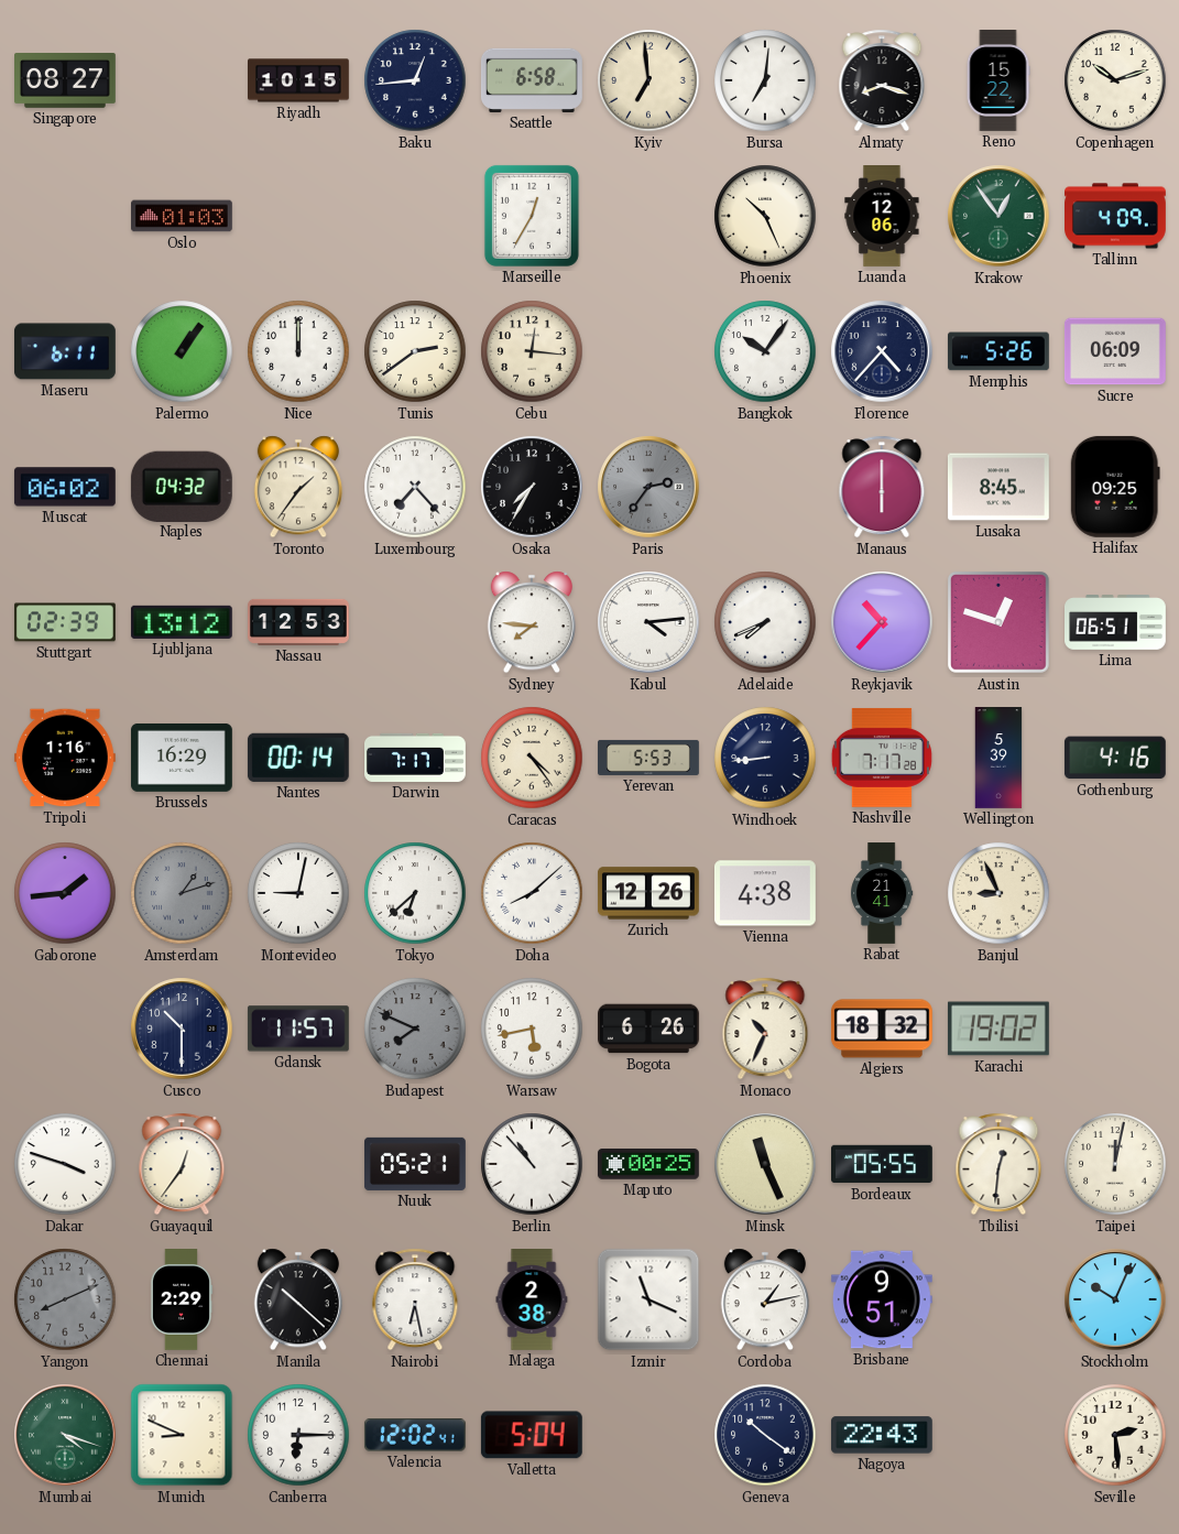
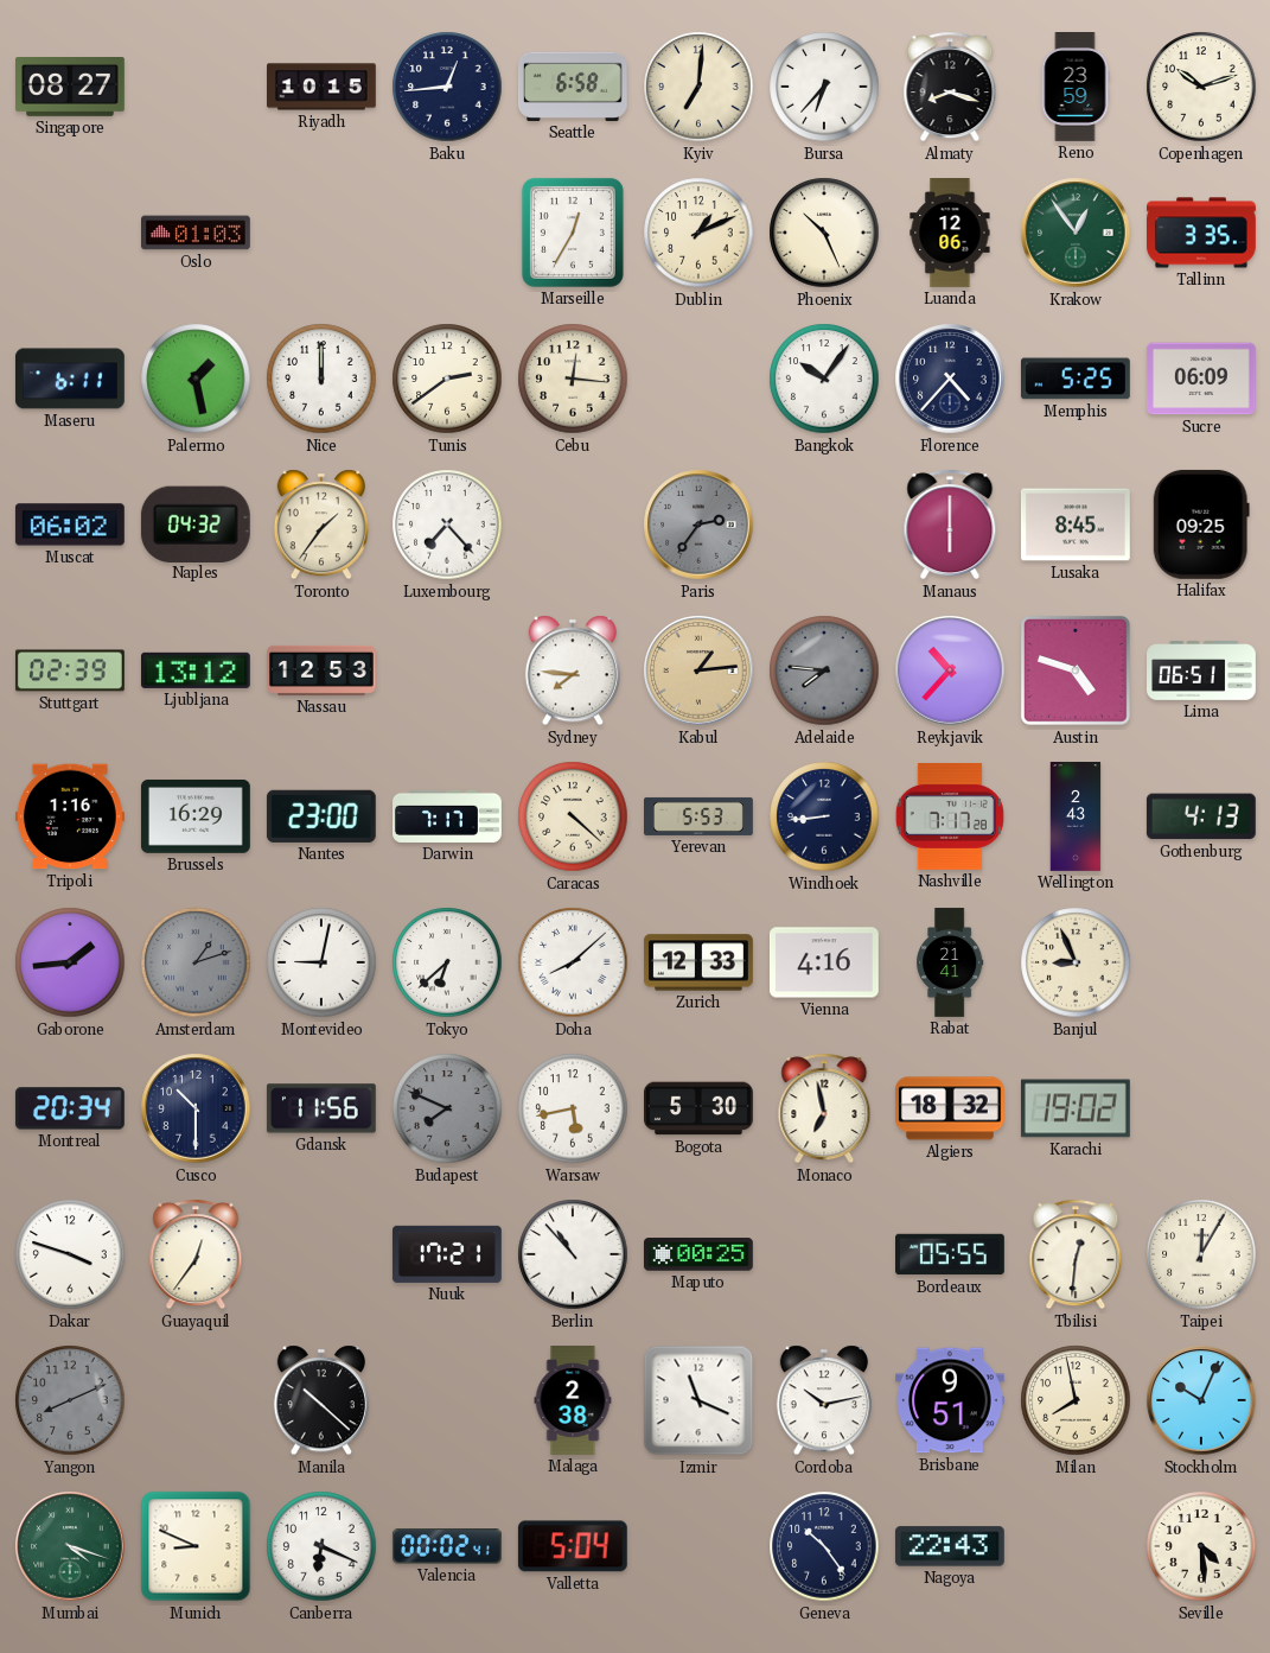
Kyiv: 6:59 -> 7:01
Bursa: 7:01 -> 6:37
Reno: 15:22 -> 23:59
Dublin: none -> 1:11
Tallinn: 4:09 -> 3:35
Palermo: 1:06 -> 1:28
Memphis: 5:26 -> 5:25
Osaka: 7:35 -> none
Kabul: 4:14 -> 1:14
Kabul dial: white -> champagne
Adelaide: 7:41 -> 7:46
Adelaide dial: white -> grey
Austin: 12:48 -> 4:48
Nantes: 00:14 -> 23:00
Caracas: 4:24 -> 4:22
Wellington: 5:39 -> 2:43
Gothenburg: 4:16 -> 4:13
Zurich: 12:26 -> 12:33
Vienna: 4:38 -> 4:16
Montreal: none -> 20:34
Gdansk: 11:57 -> 11:56
Bogota: 6:26 -> 5:30
Monaco: 10:34 -> 6:58
Nuuk: 05:21 -> 17:21
Minsk: 11:26 -> none
Taipei: 12:02 -> 12:05
Chennai: 2:29 -> none
Nairobi: 6:28 -> none
Cordoba: 1:13 -> 10:13
Milan: none -> 7:58
Canberra: 6:15 -> 6:19
Valencia: 12:02 -> 00:02
Geneva: 10:21 -> 10:24
Seville: 2:29 -> 4:29
